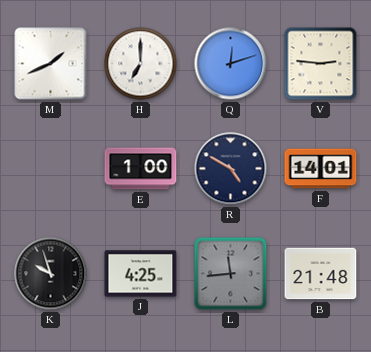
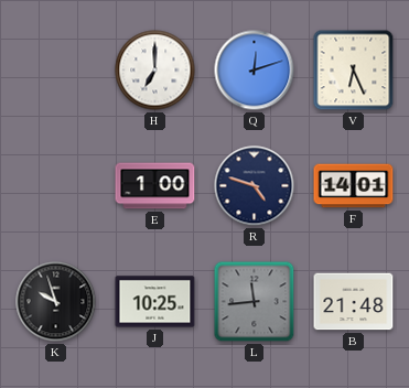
M: 1:41 -> none
V: 2:46 -> 6:26
R: 4:50 -> 4:48
J: 4:25 -> 10:25
